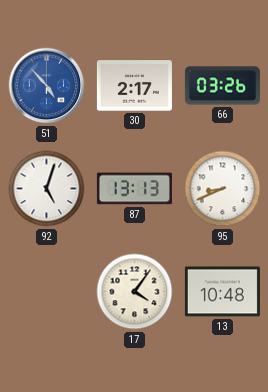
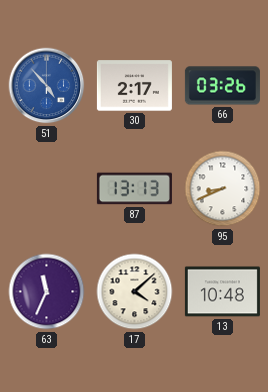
92: 5:03 -> none
63: none -> 11:34
17: 4:06 -> 4:08
